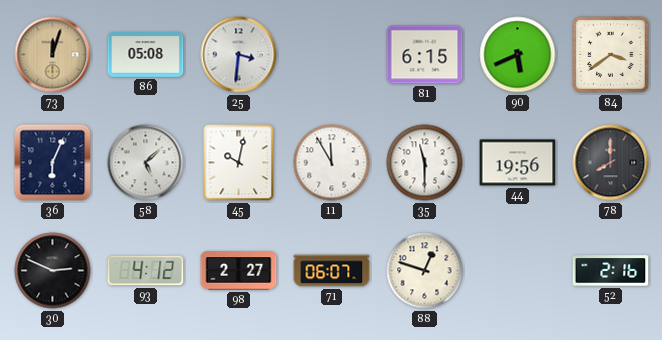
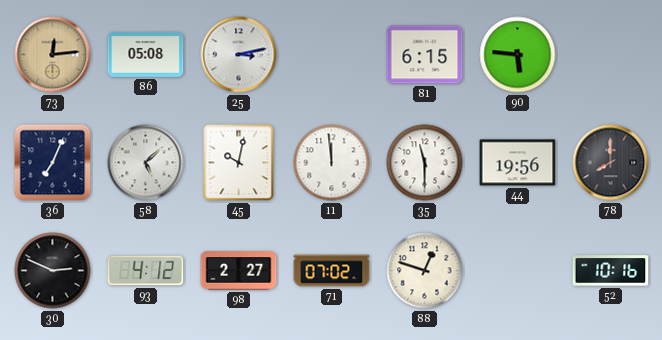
73: 12:03 -> 12:14
25: 3:31 -> 3:13
90: 5:41 -> 5:46
84: 3:39 -> none
36: 6:04 -> 7:04
11: 11:55 -> 11:59
71: 06:07 -> 07:02
52: 2:16 -> 10:16
